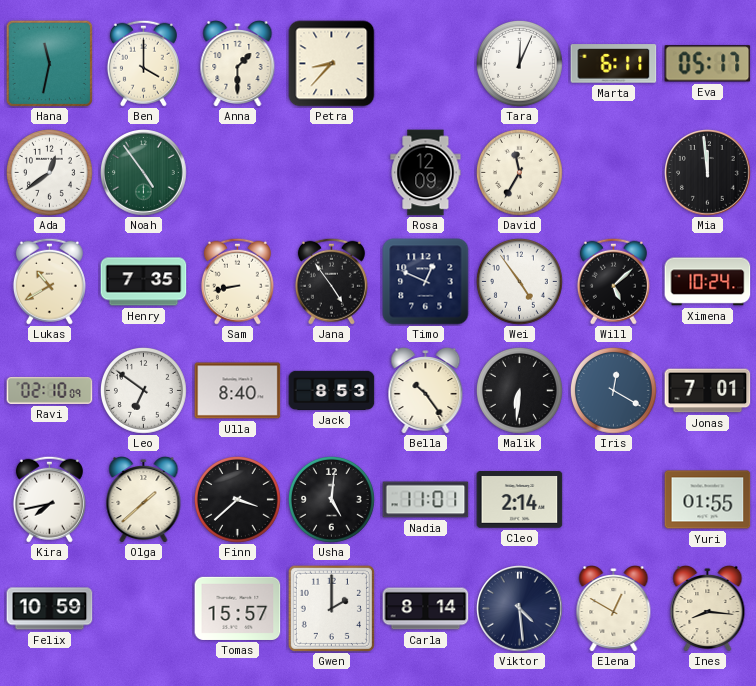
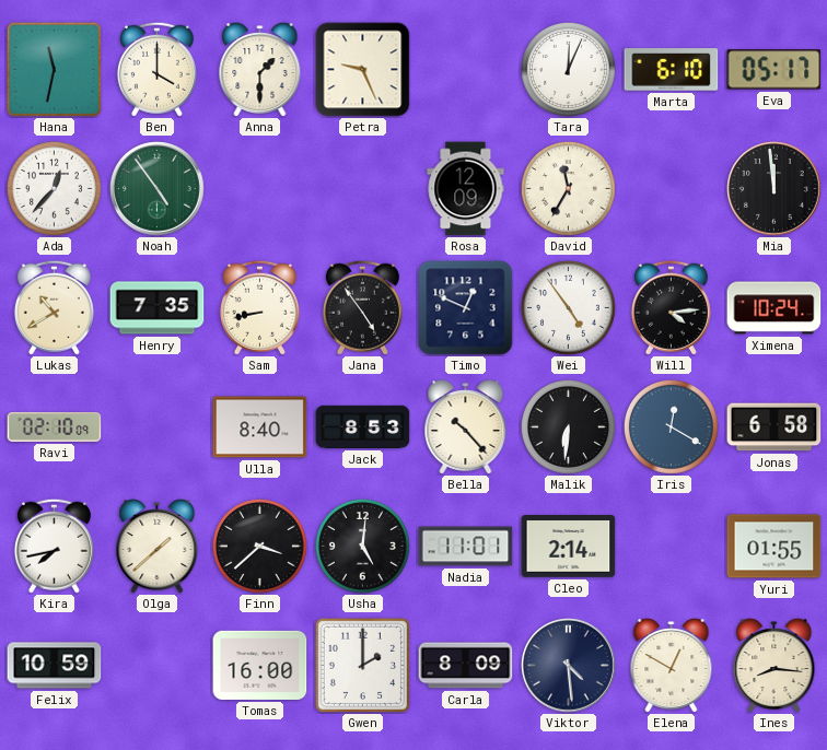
Petra: 8:37 -> 9:26
Marta: 6:11 -> 6:10
Ada: 12:39 -> 12:37
Will: 5:08 -> 4:14
Leo: 6:51 -> none
Bella: 10:24 -> 10:23
Jonas: 7:01 -> 6:58
Tomas: 15:57 -> 16:00
Carla: 8:14 -> 8:09
